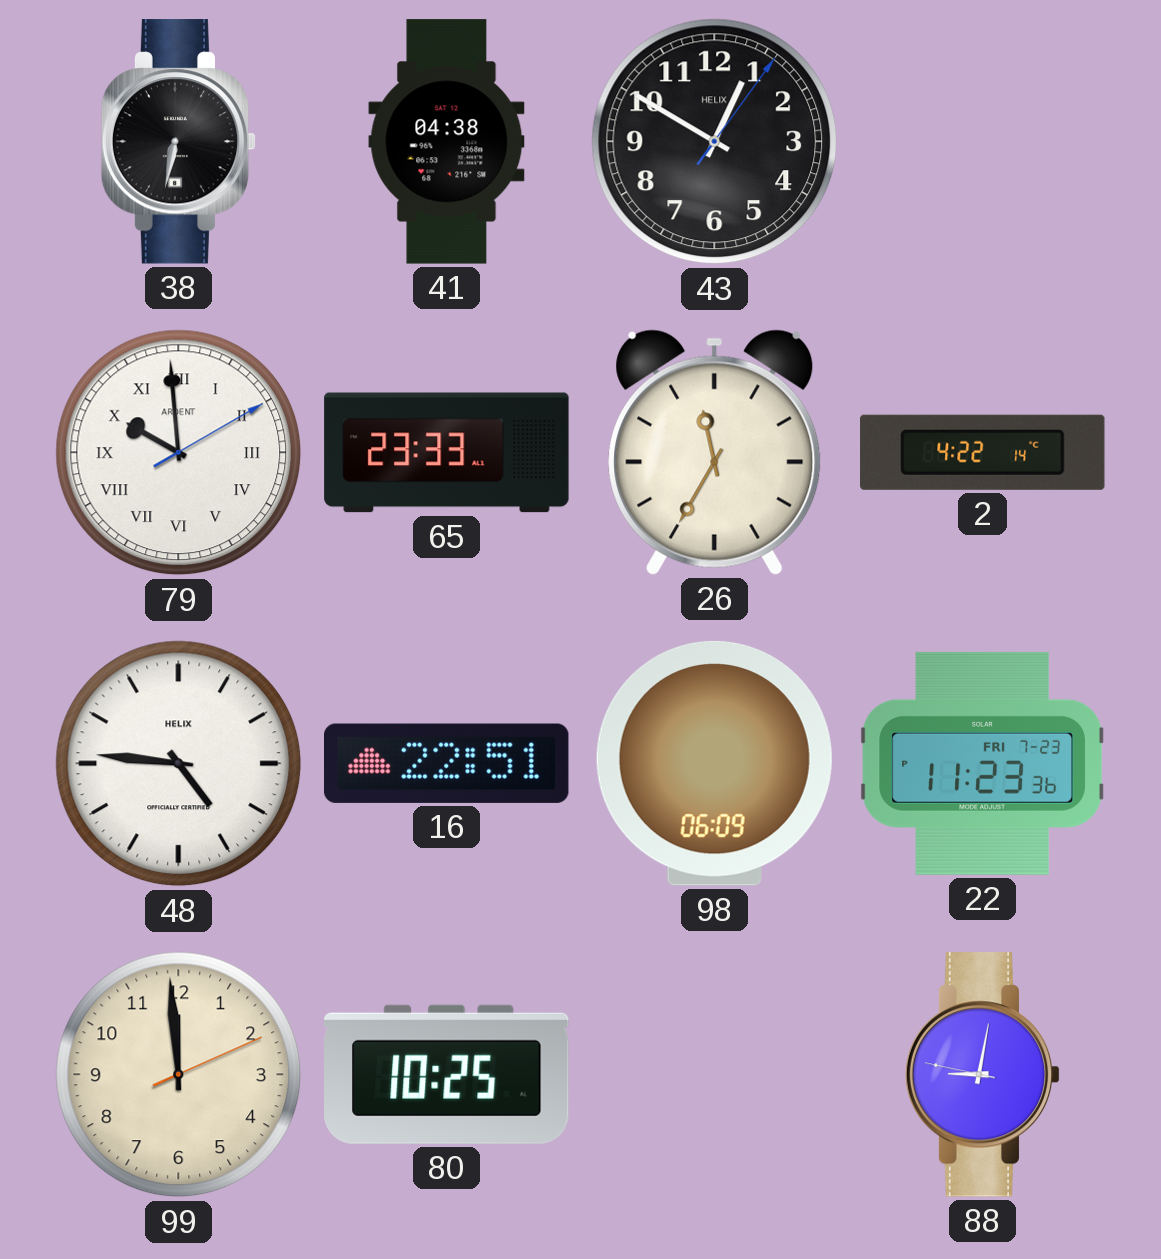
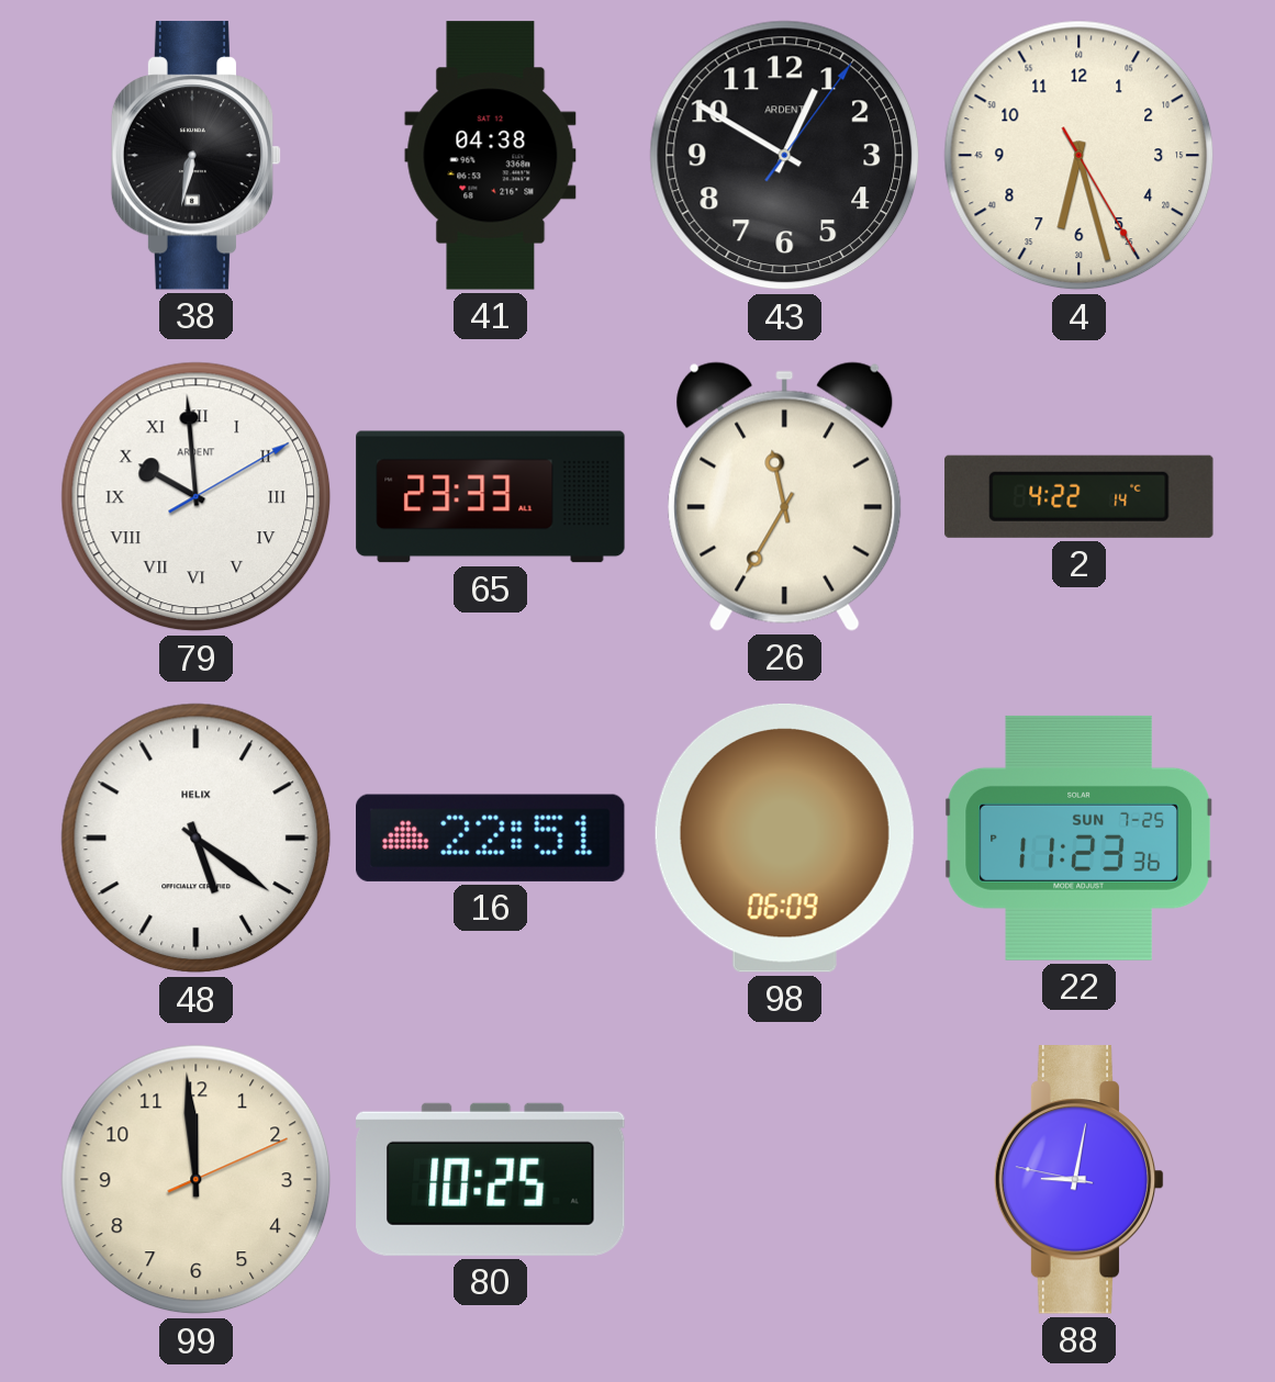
43 brand: HELIX -> ARDENT
4: none -> 6:27
48: 4:46 -> 5:21
22 date: FRI 7-23 -> SUN 7-25
